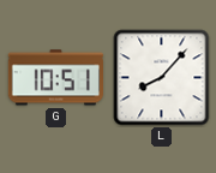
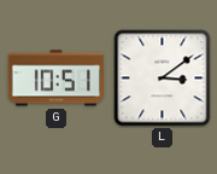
L: 8:07 -> 3:09
